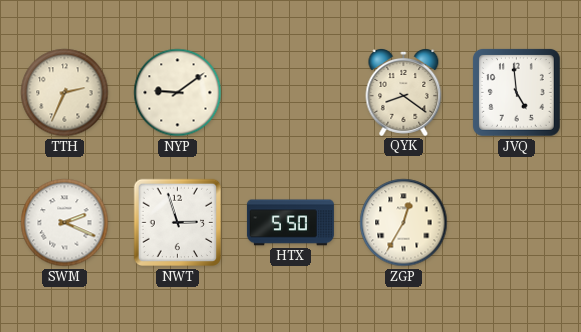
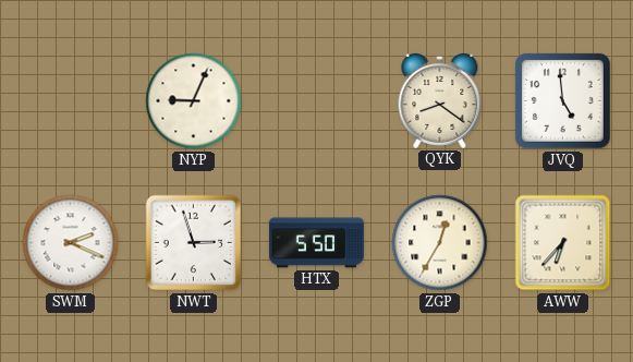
TTH: 2:34 -> none
NYP: 9:09 -> 9:04
AWW: none -> 6:37
